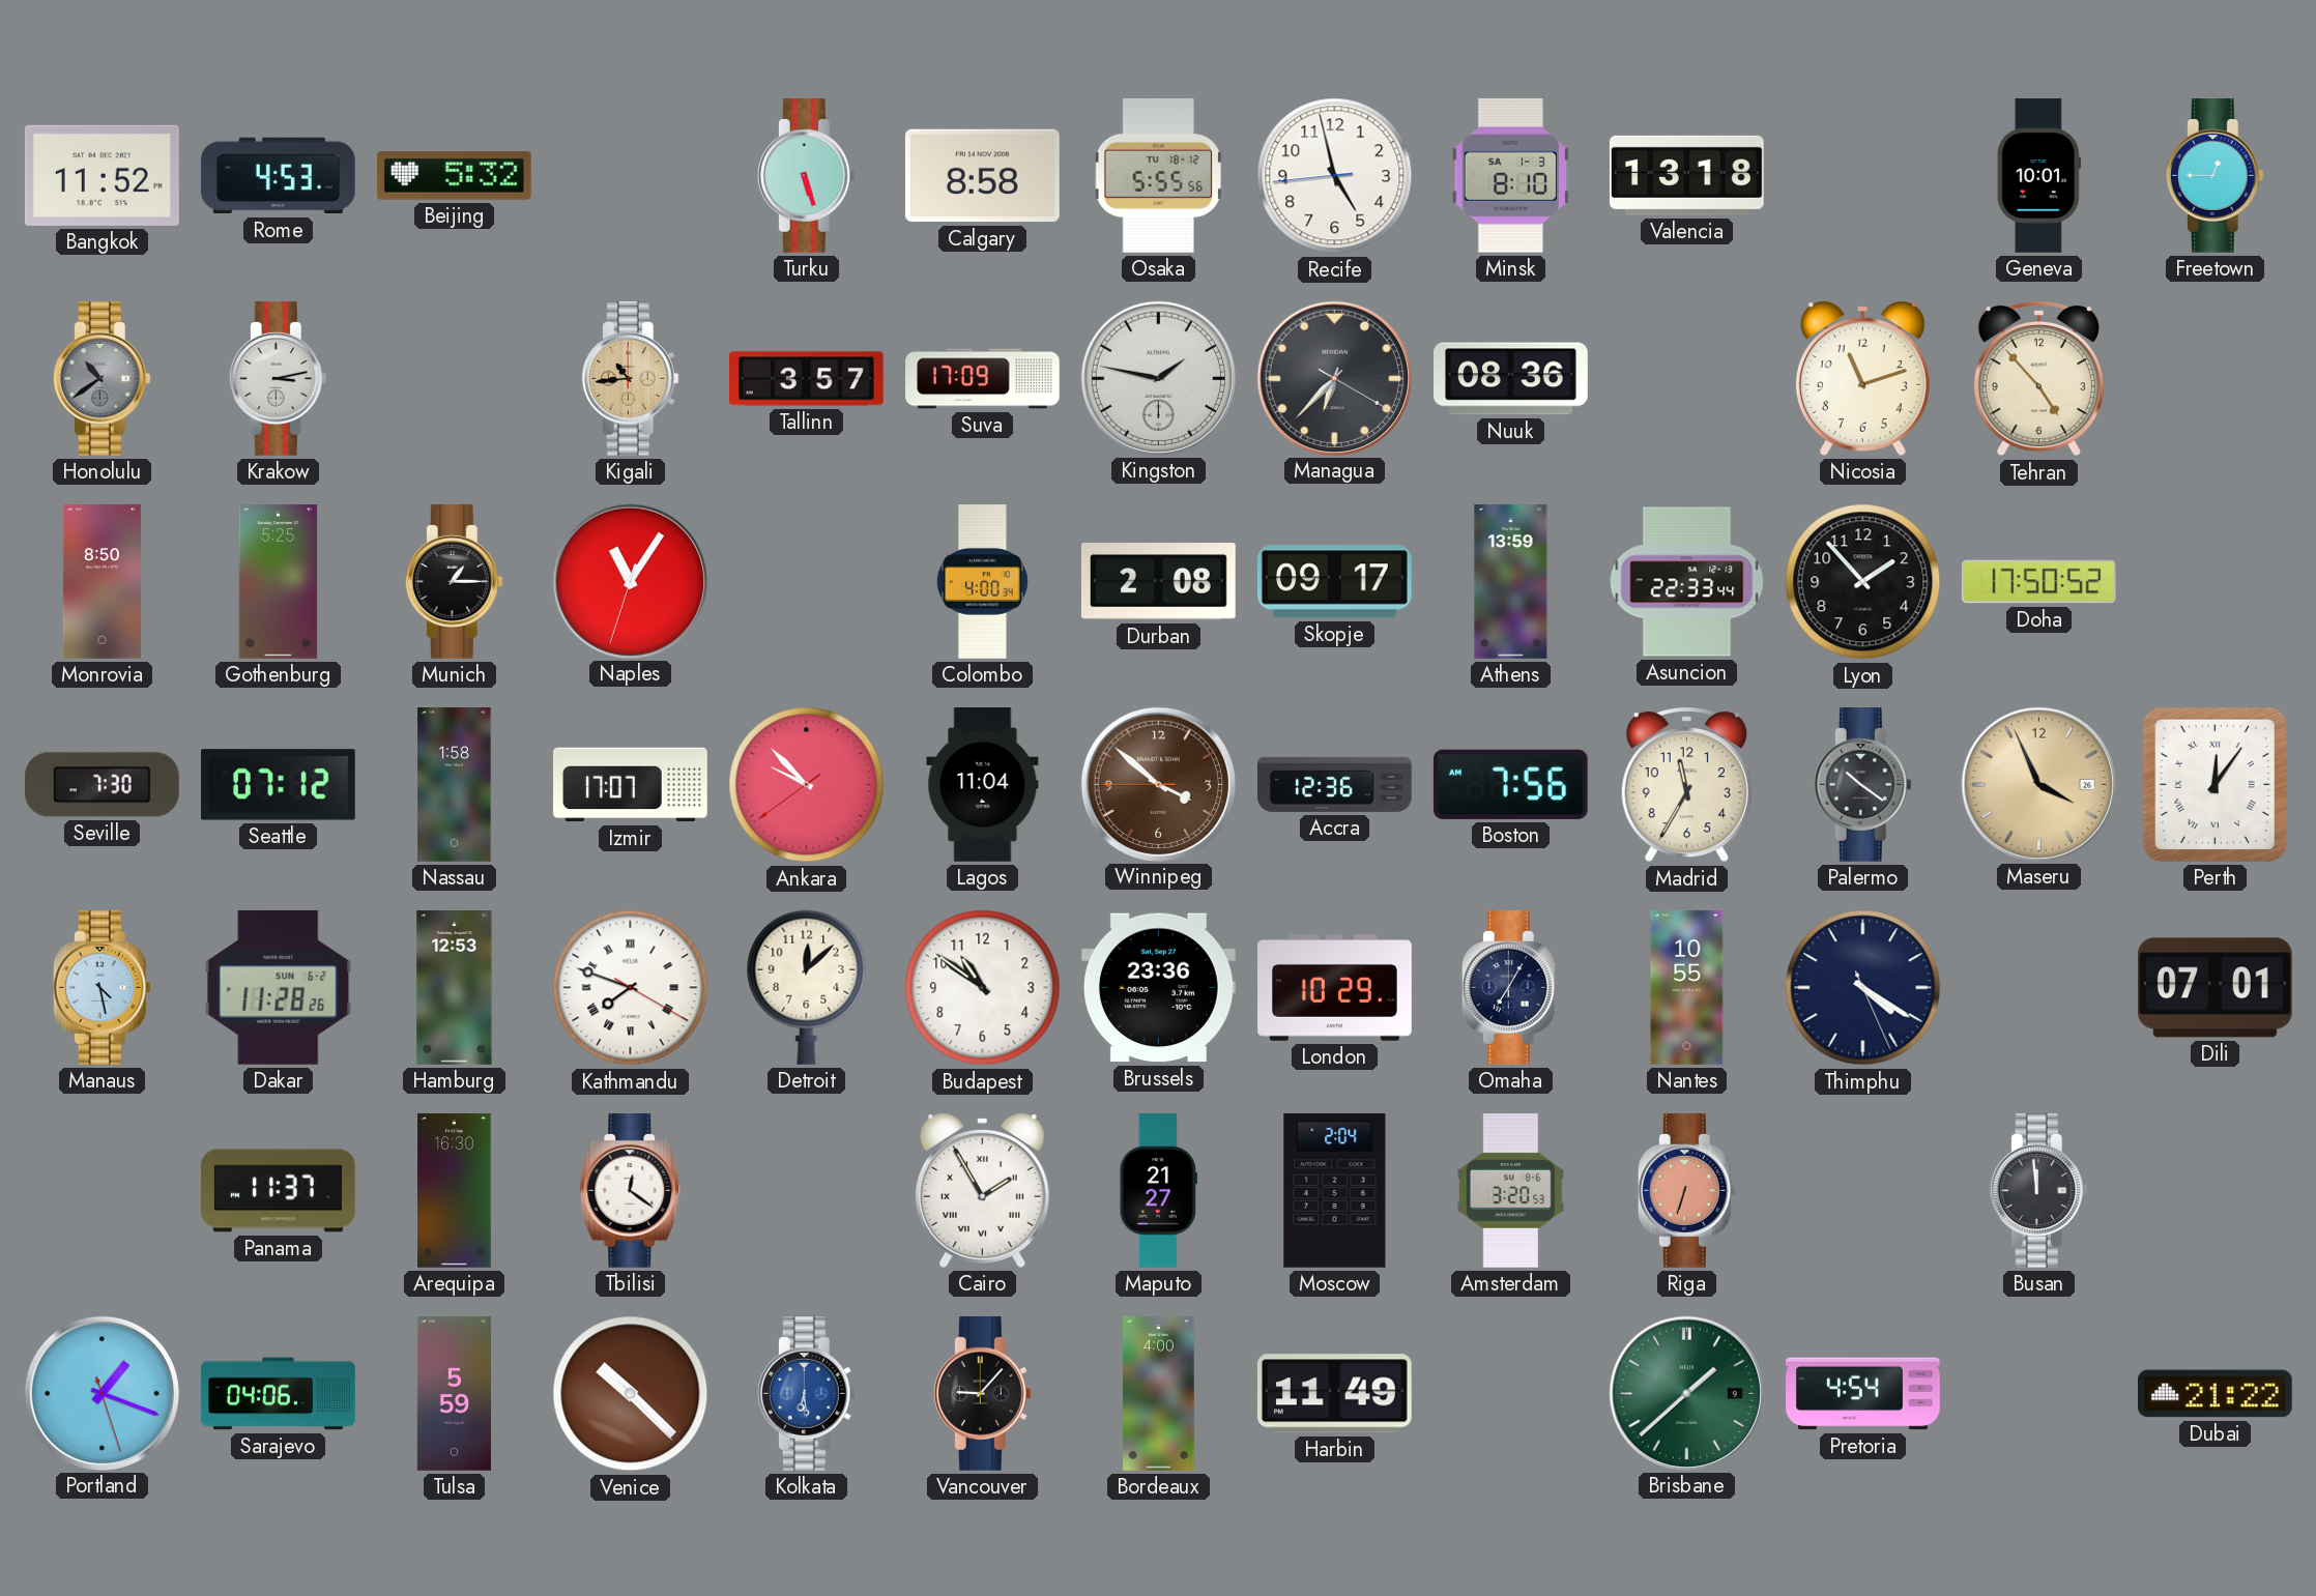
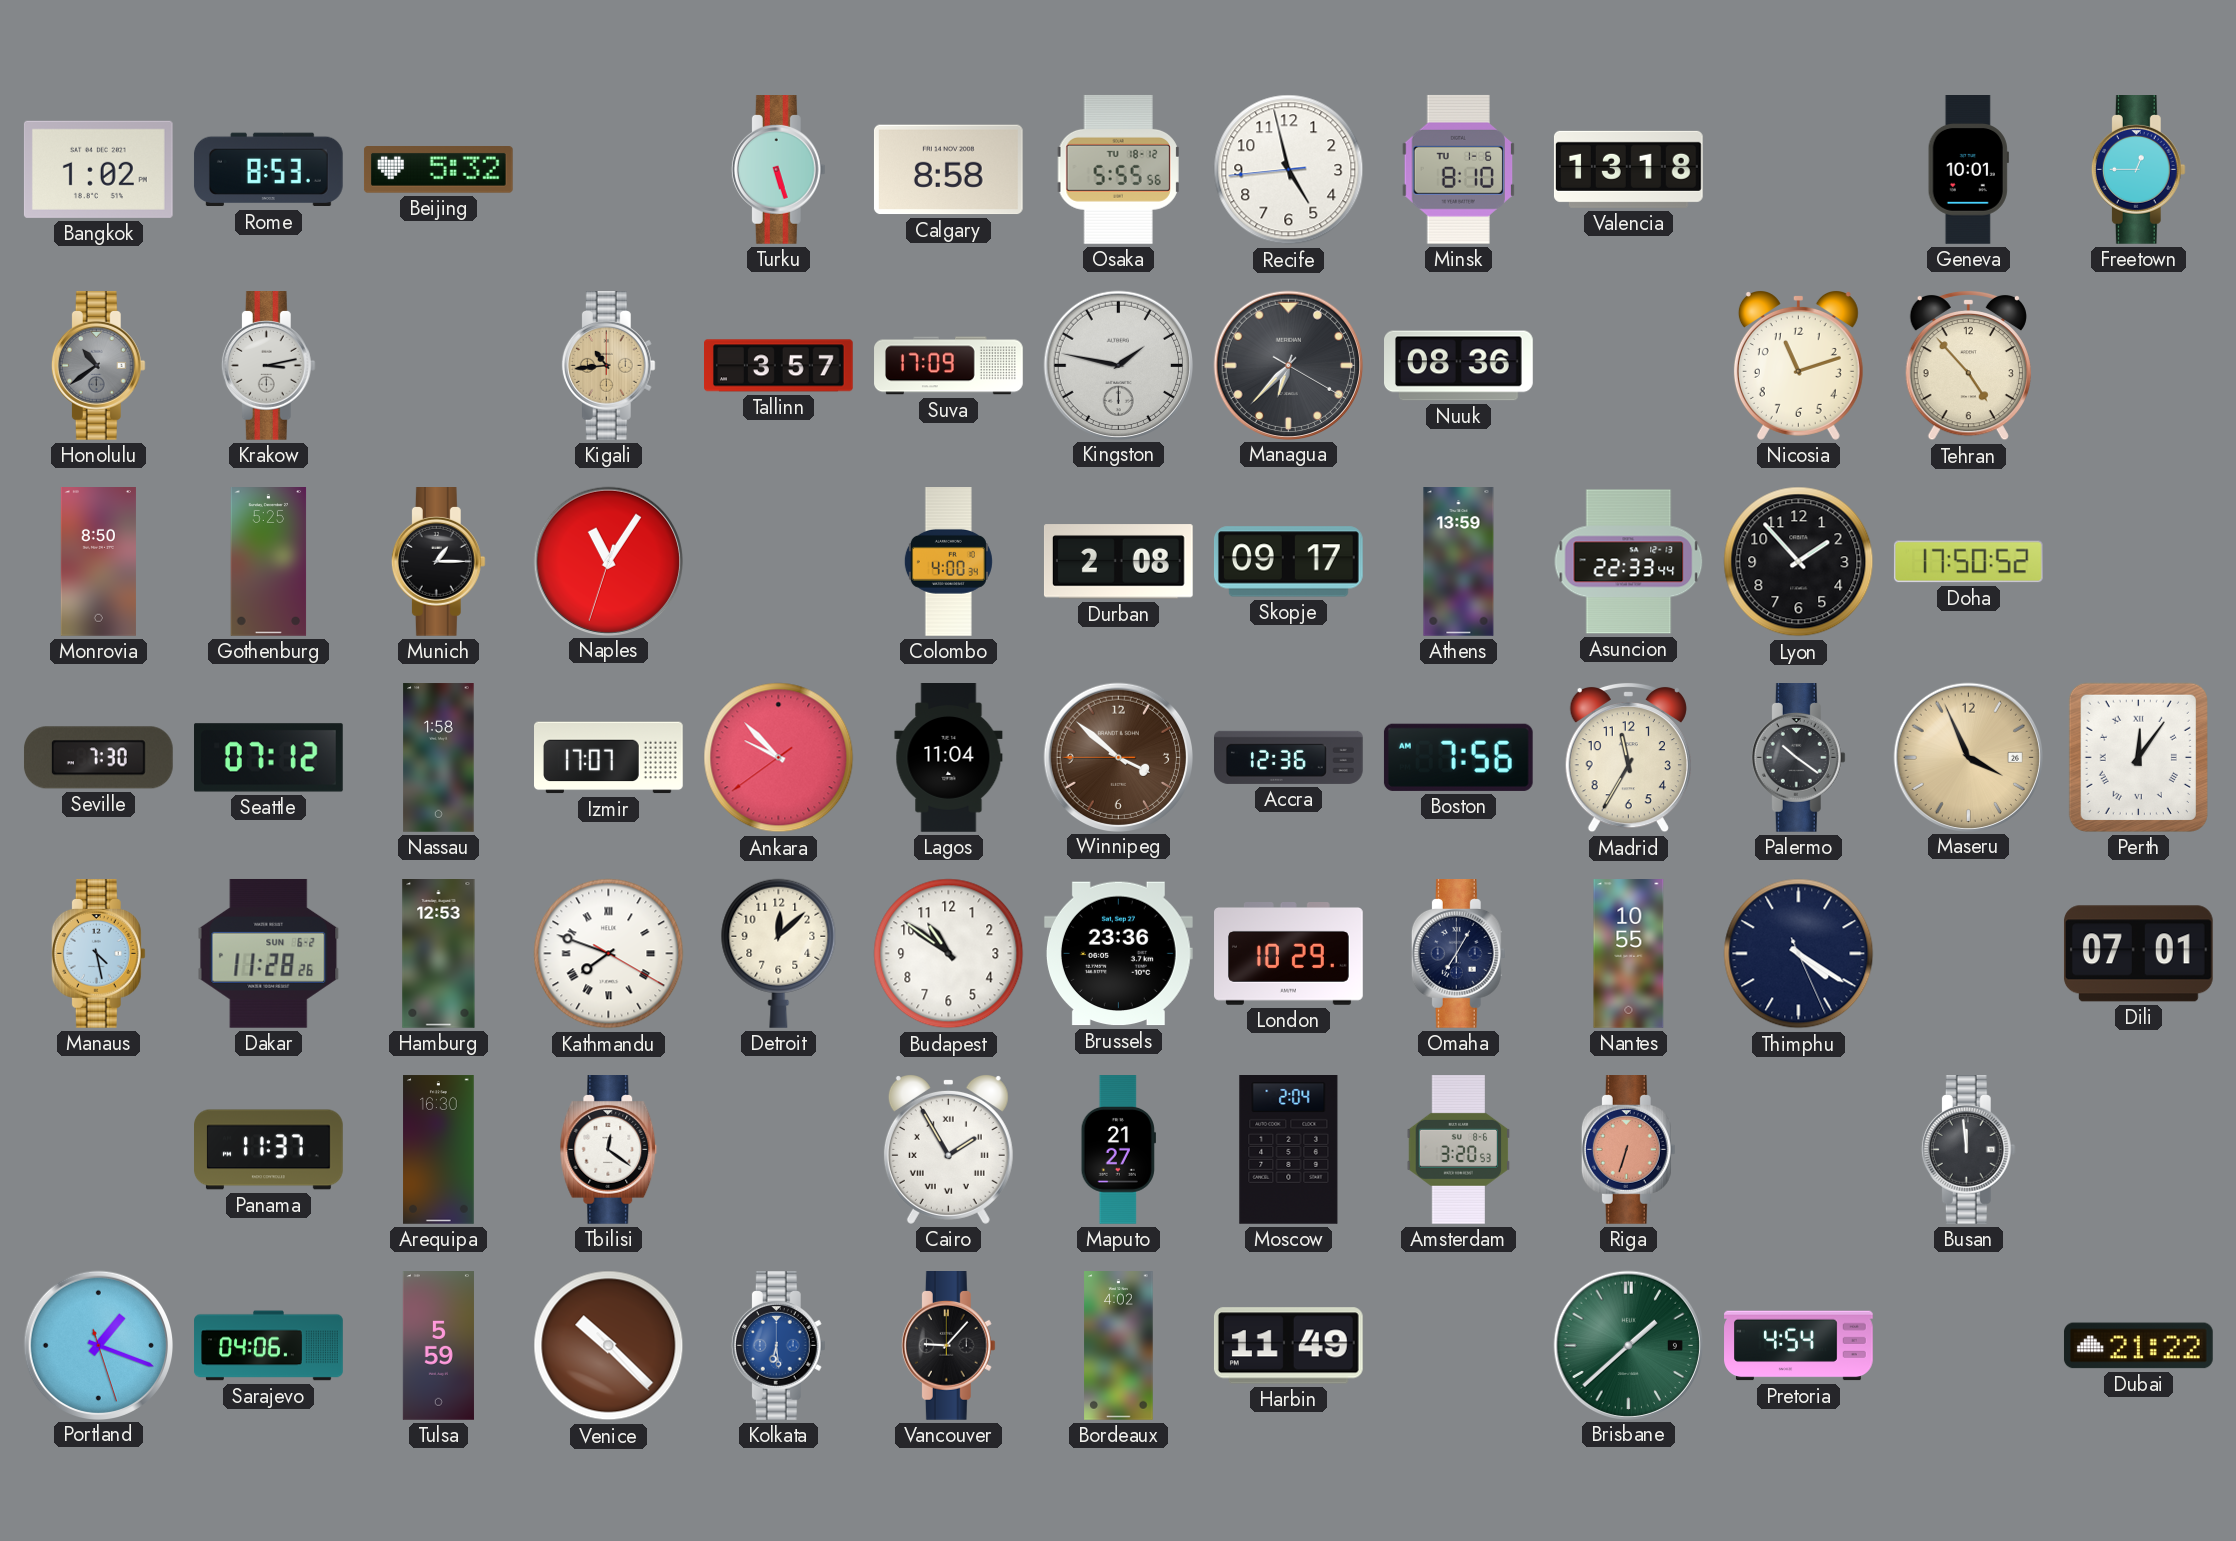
Bangkok: 11:52 -> 1:02
Rome: 4:53 -> 8:53
Minsk date: SA 1-3 -> TU 1-6
Bordeaux: 4:00 -> 4:02
